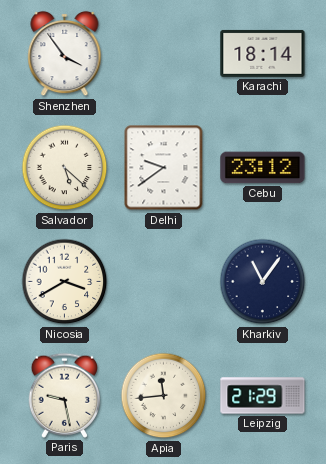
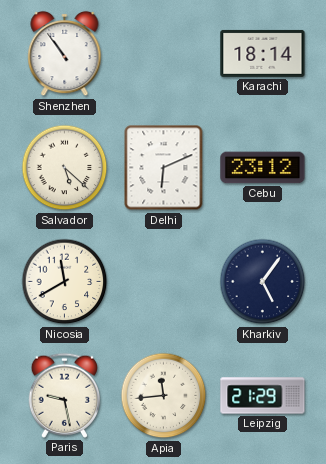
Shenzhen: 3:54 -> 10:54
Delhi: 9:39 -> 6:11
Nicosia: 3:40 -> 11:40
Kharkiv: 11:06 -> 5:06
